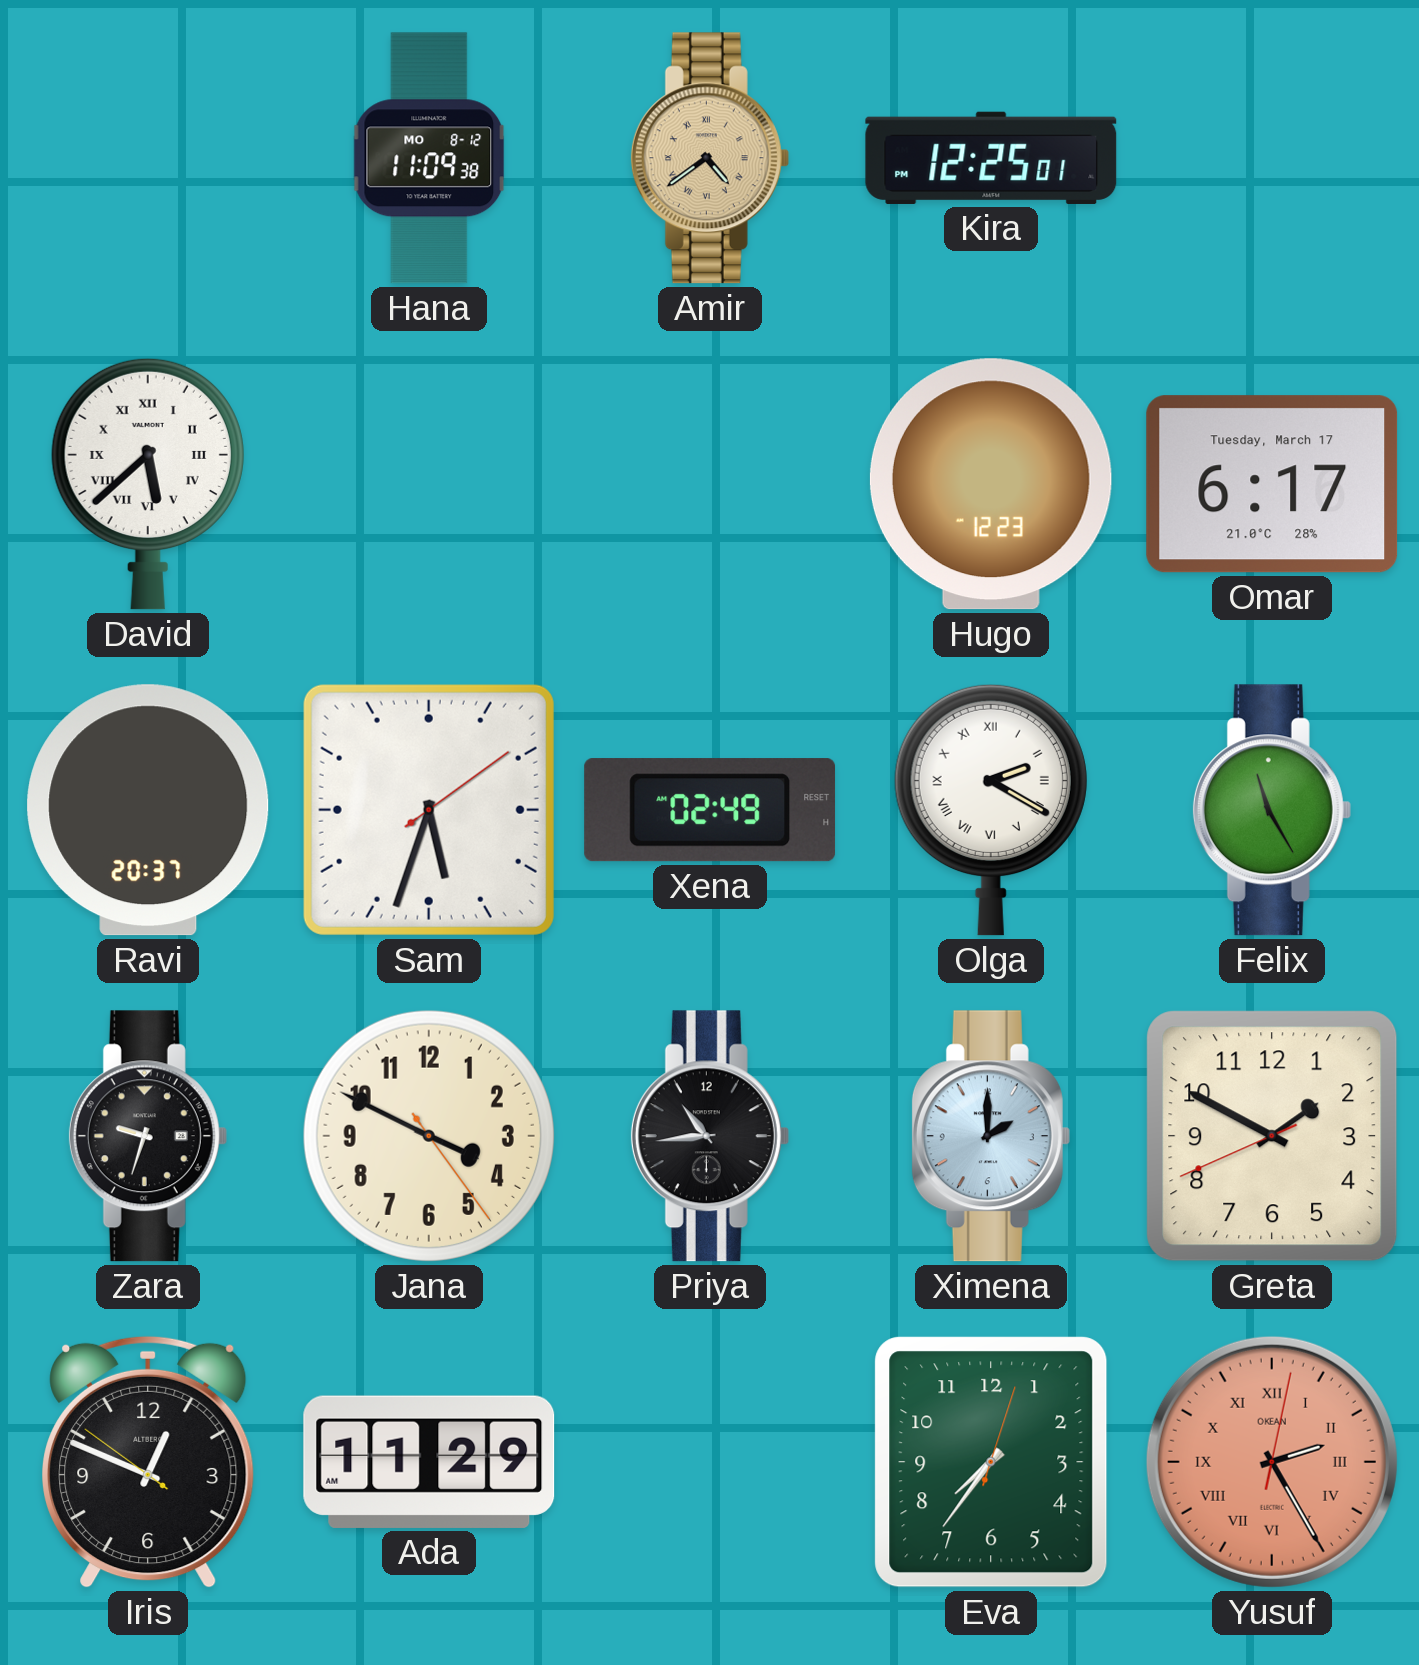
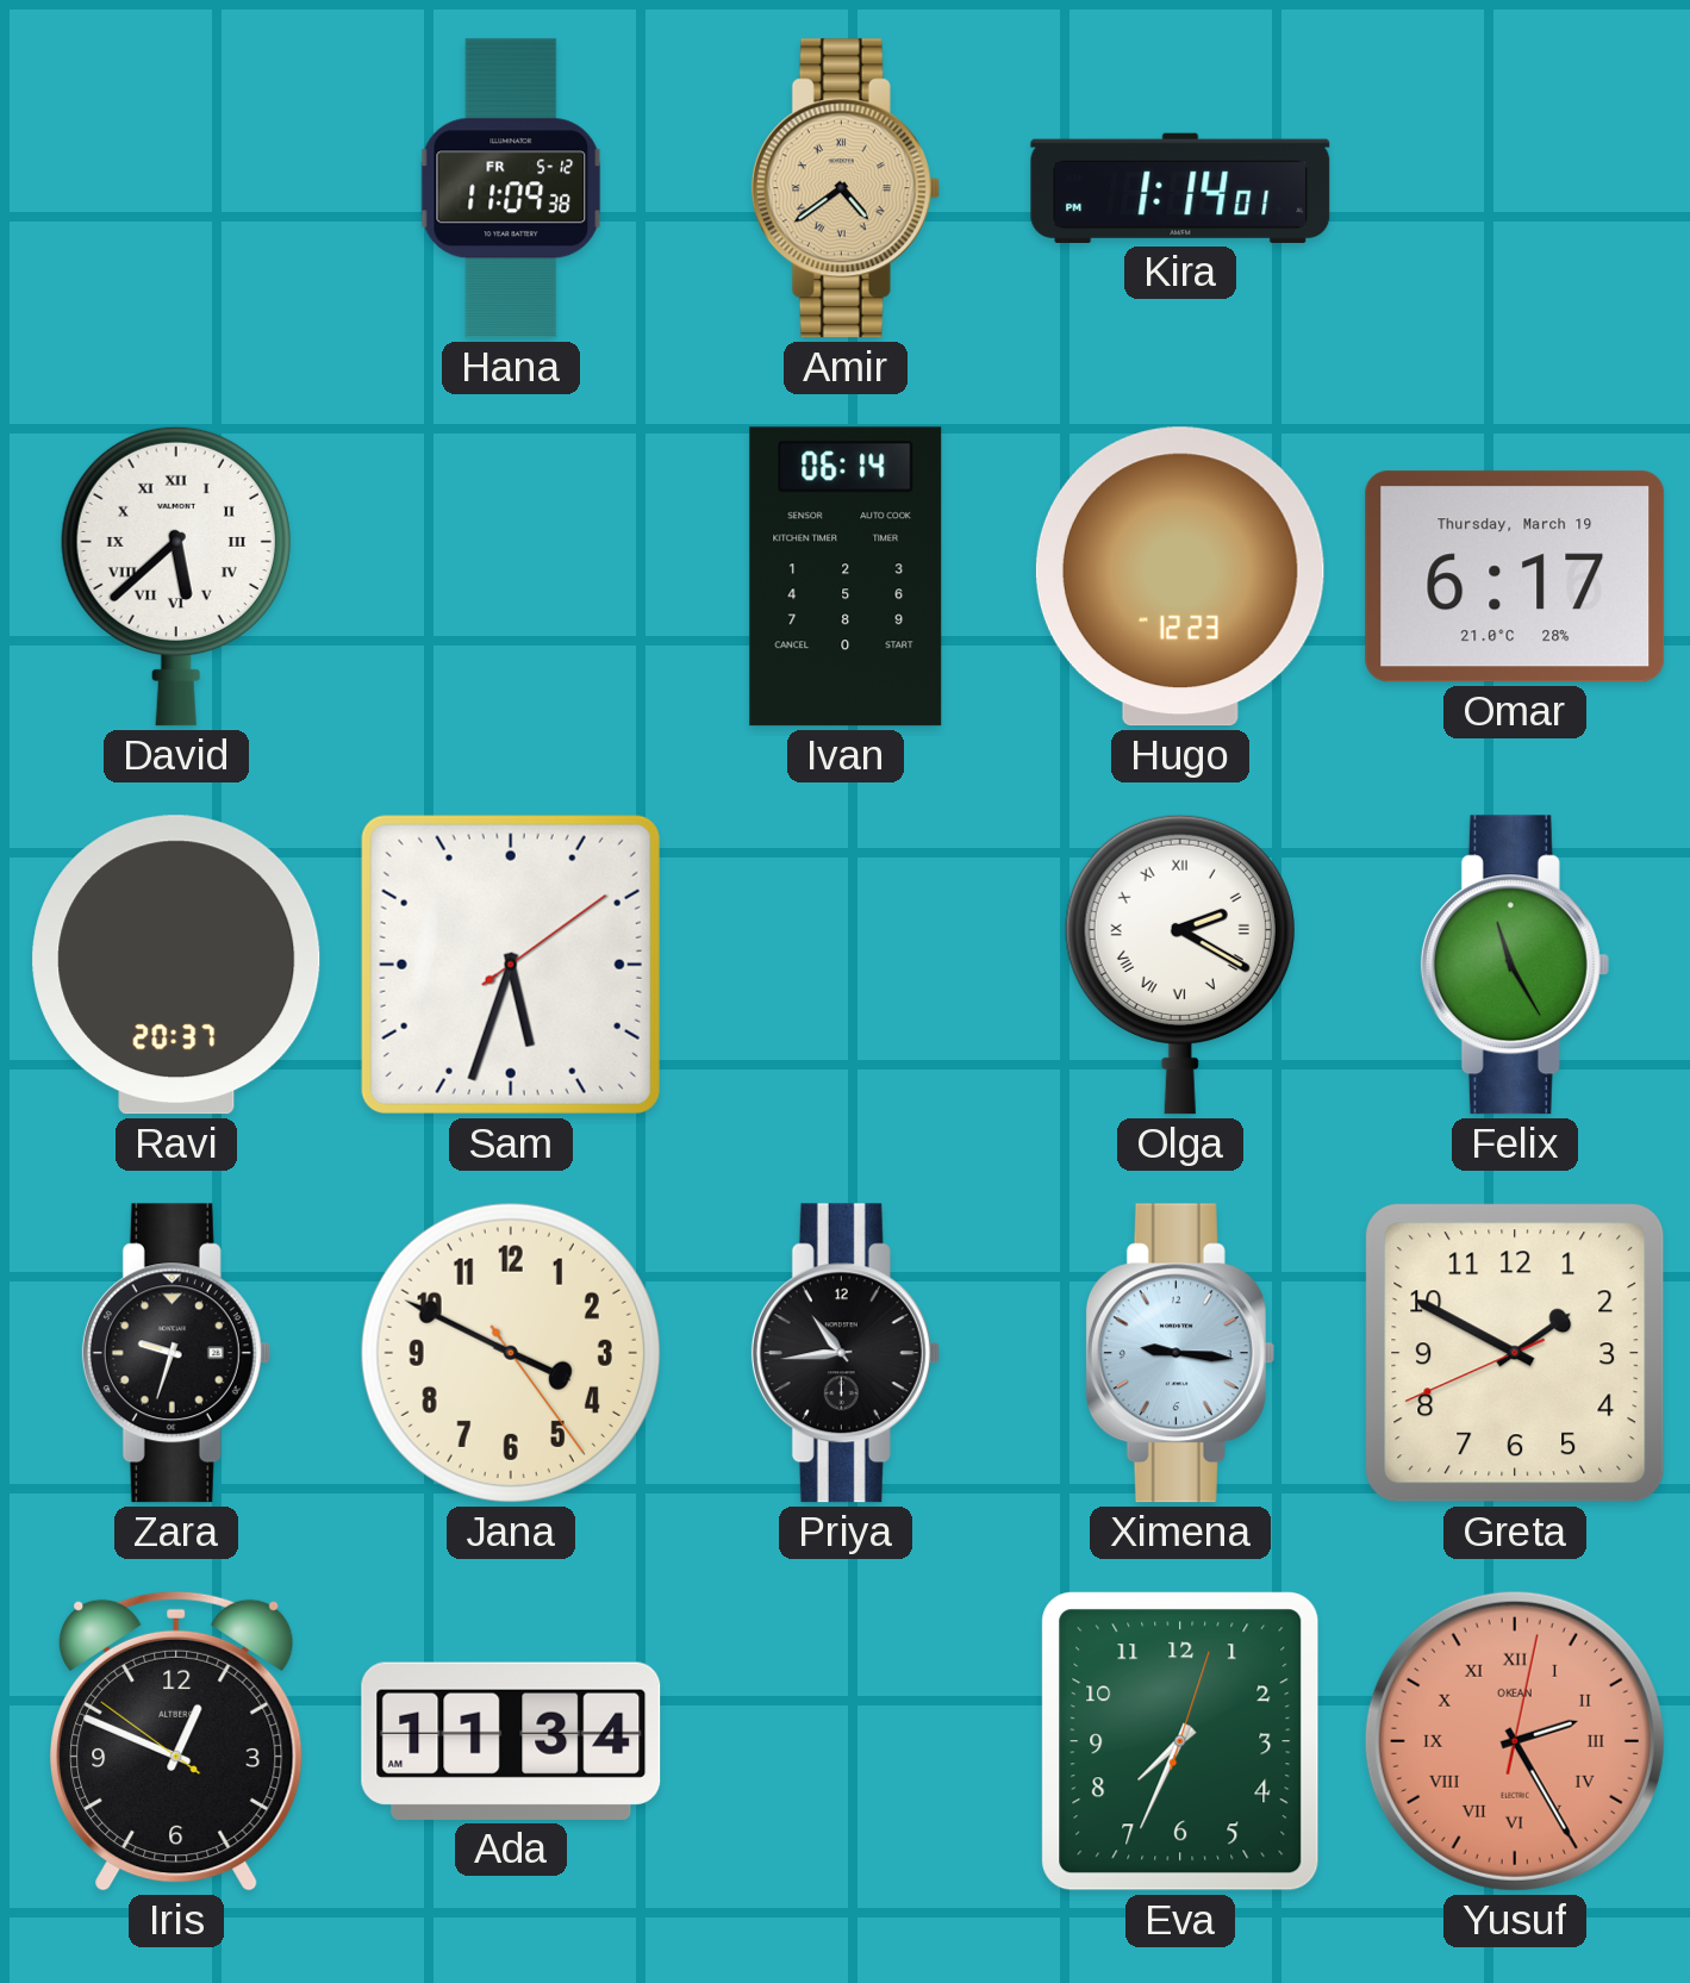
Hana date: MO 8-12 -> FR 5-12
Kira: 12:25 -> 1:14
Ivan: none -> 06:14
Omar date: Tuesday, March 17 -> Thursday, March 19
Xena: 02:49 -> none
Ximena: 2:00 -> 9:16
Ada: 11:29 -> 11:34
Eva: 7:36 -> 7:34
